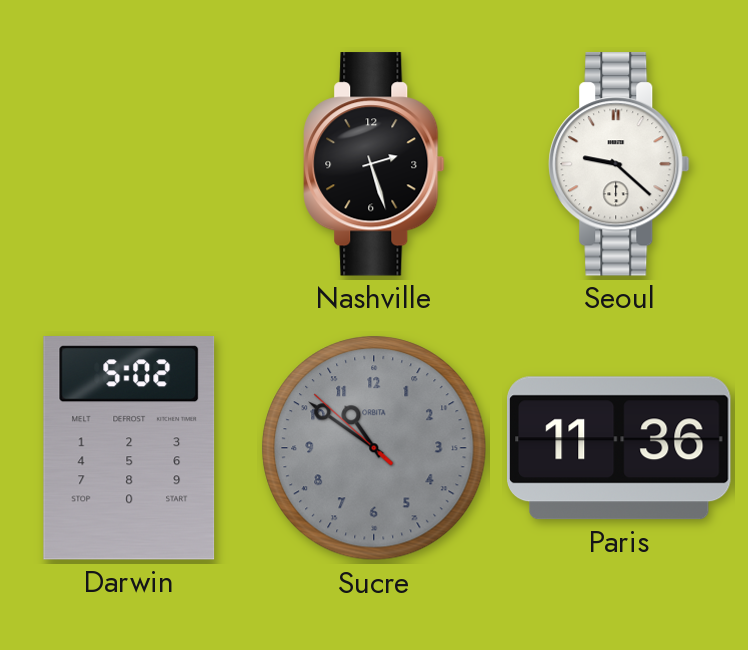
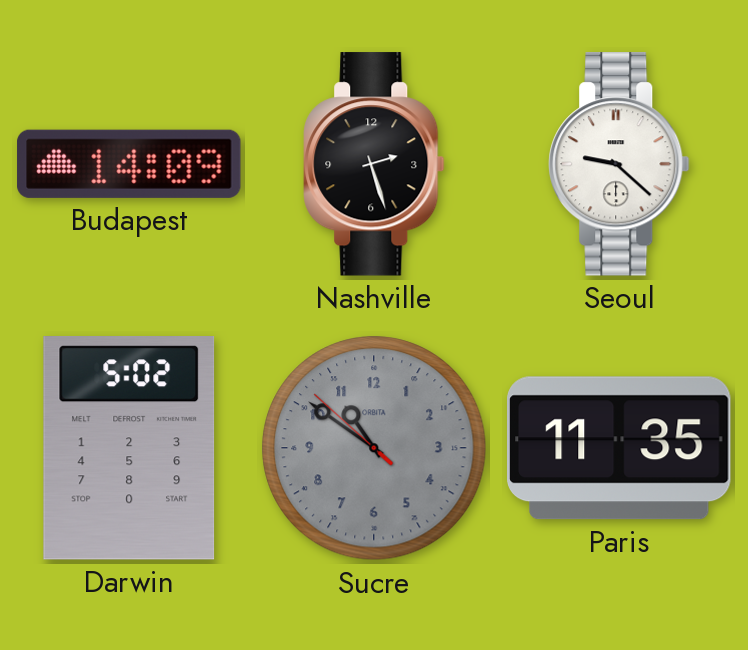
Budapest: none -> 14:09
Paris: 11:36 -> 11:35
